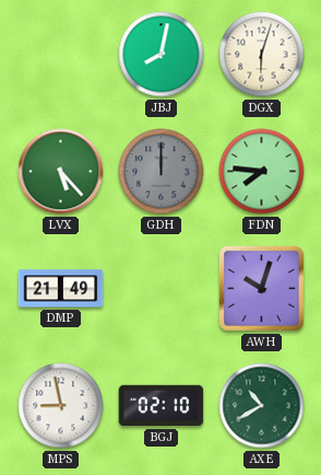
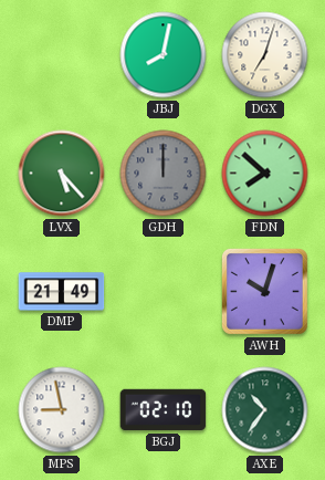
DGX: 6:03 -> 7:03
FDN: 7:46 -> 7:52
AXE: 10:40 -> 10:36
